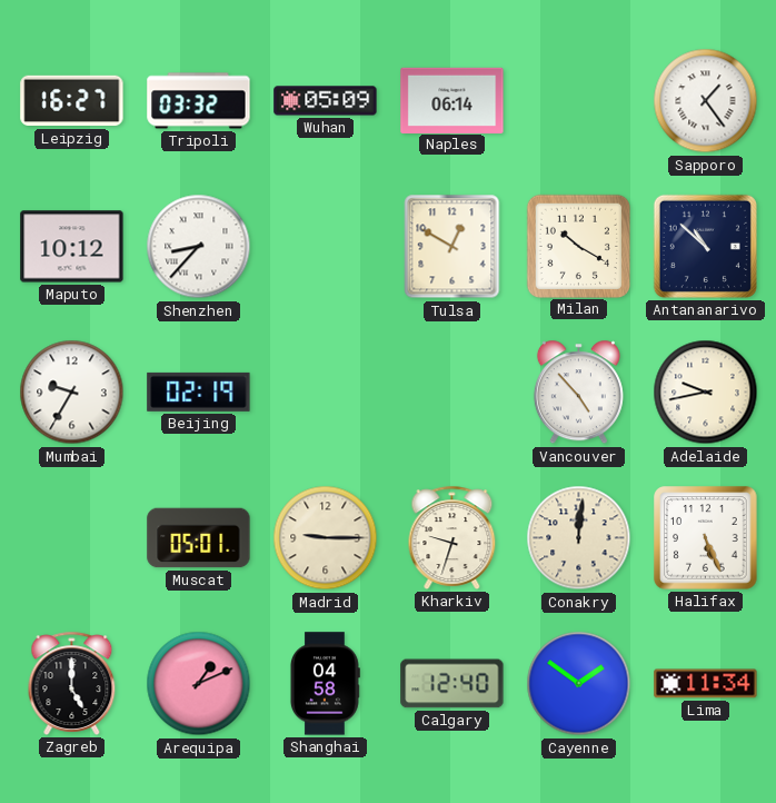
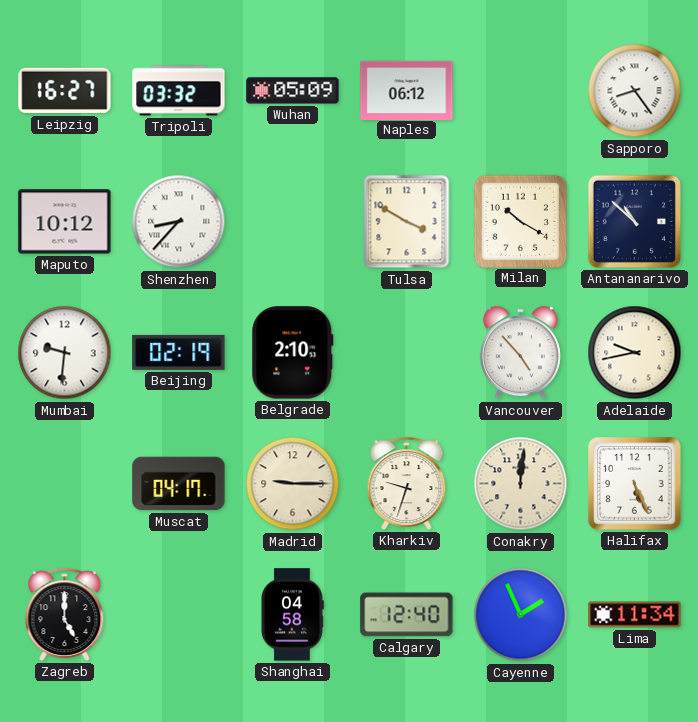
Naples: 06:14 -> 06:12
Sapporo: 1:24 -> 8:24
Tulsa: 12:50 -> 3:50
Mumbai: 9:35 -> 9:31
Belgrade: none -> 2:10
Muscat: 05:01 -> 04:17
Arequipa: 1:11 -> none
Cayenne: 1:51 -> 1:56
